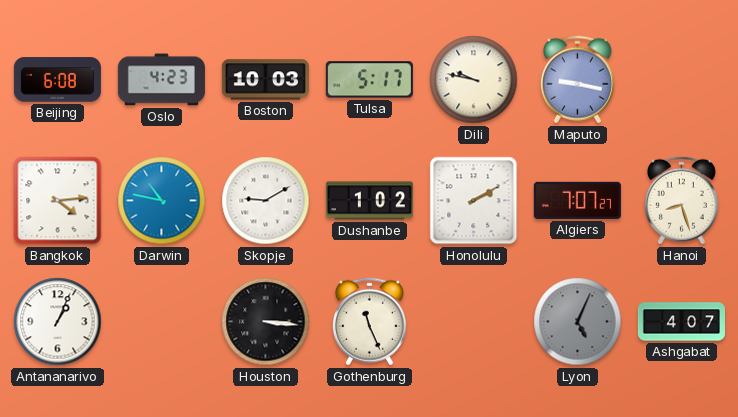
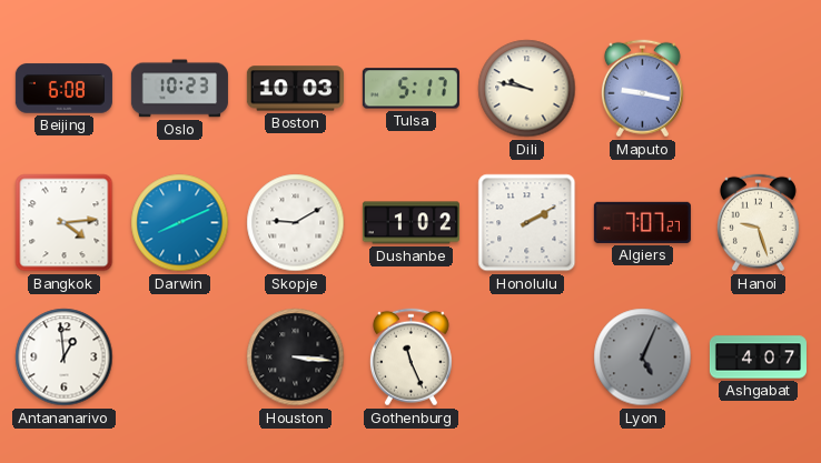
Oslo: 4:23 -> 10:23
Darwin: 10:47 -> 8:11
Hanoi: 8:27 -> 9:27
Antananarivo: 1:04 -> 12:59
